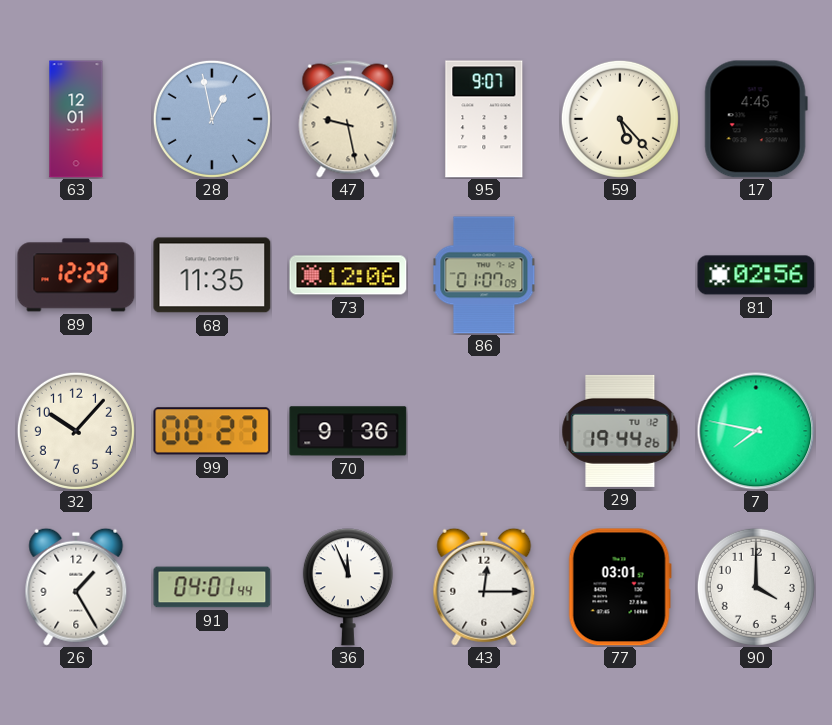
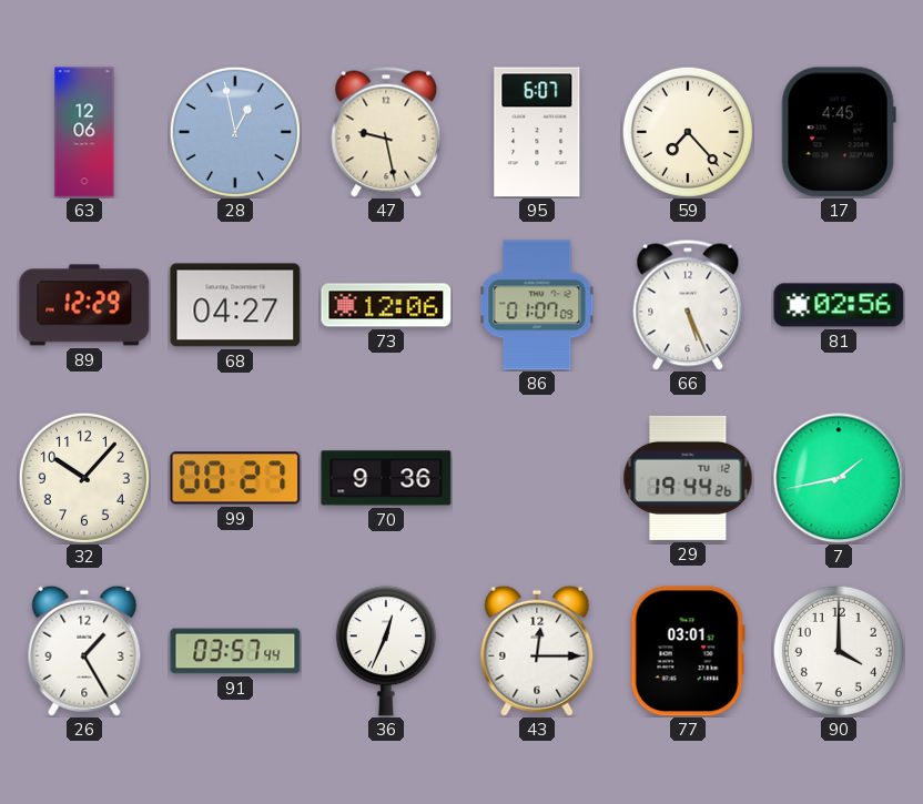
63: 12:01 -> 12:06
95: 9:07 -> 6:07
59: 5:23 -> 7:23
68: 11:35 -> 04:27
66: none -> 5:26
7: 7:47 -> 1:43
91: 04:01 -> 03:57
36: 11:56 -> 12:34
